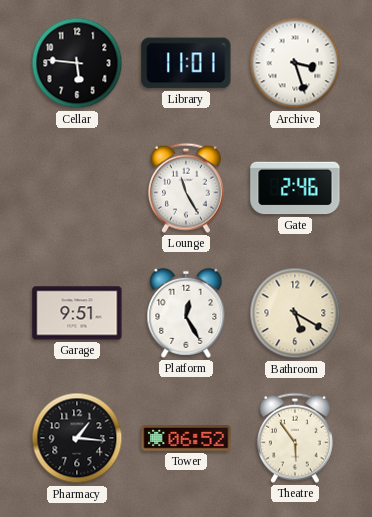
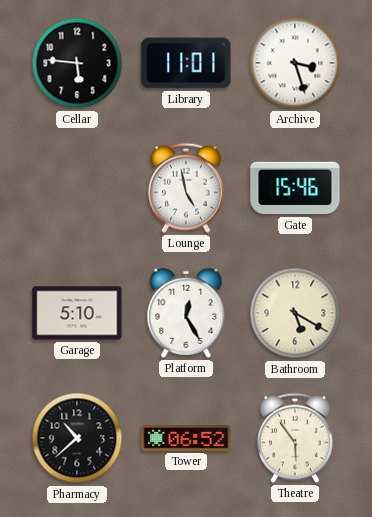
Lounge: 11:25 -> 4:58
Gate: 2:46 -> 15:46
Garage: 9:51 -> 5:10
Pharmacy: 1:16 -> 10:38
